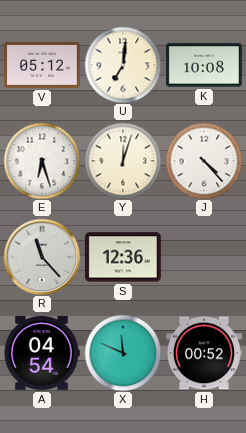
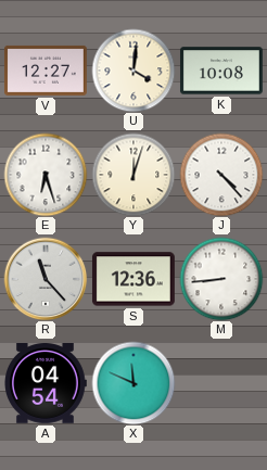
V: 05:12 -> 12:27
U: 7:01 -> 4:01
M: none -> 8:44
H: 00:52 -> none
